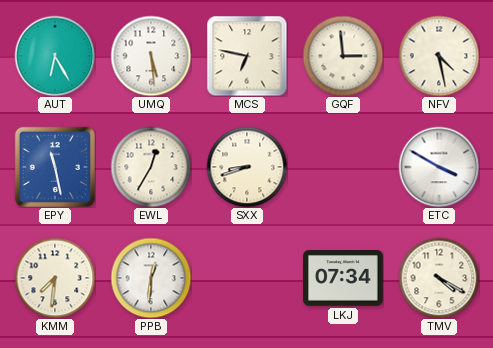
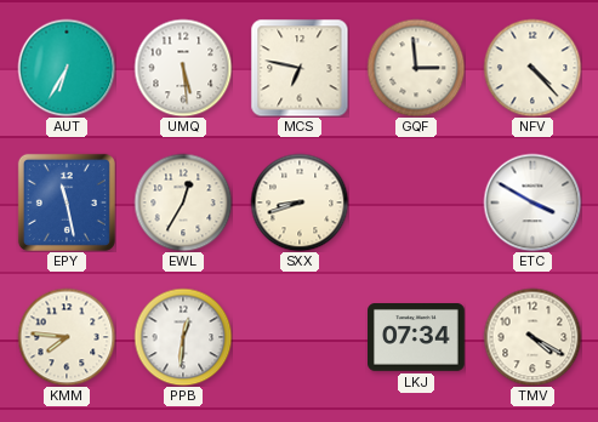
AUT: 6:25 -> 6:35
NFV: 4:28 -> 4:23
KMM: 7:31 -> 7:46
